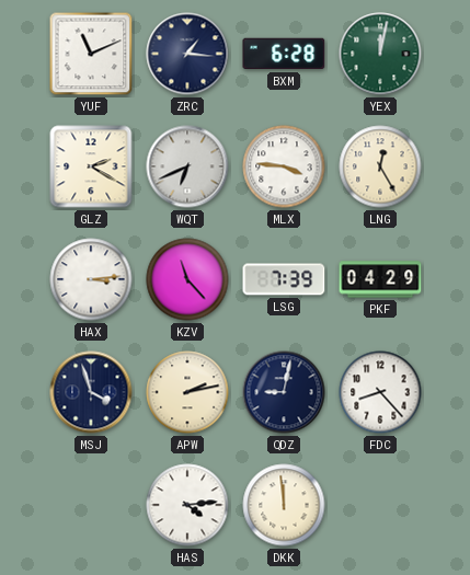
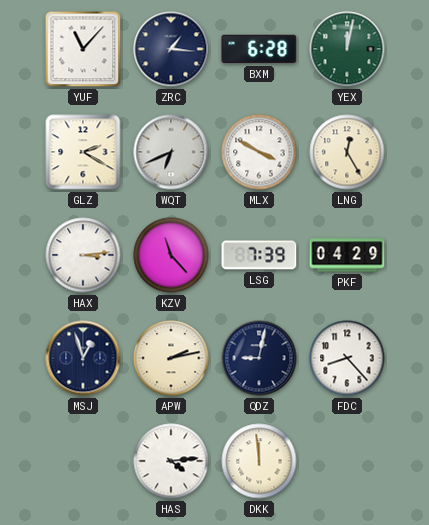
YUF: 11:11 -> 11:07
MLX: 3:46 -> 3:50
MSJ: 3:57 -> 12:57
